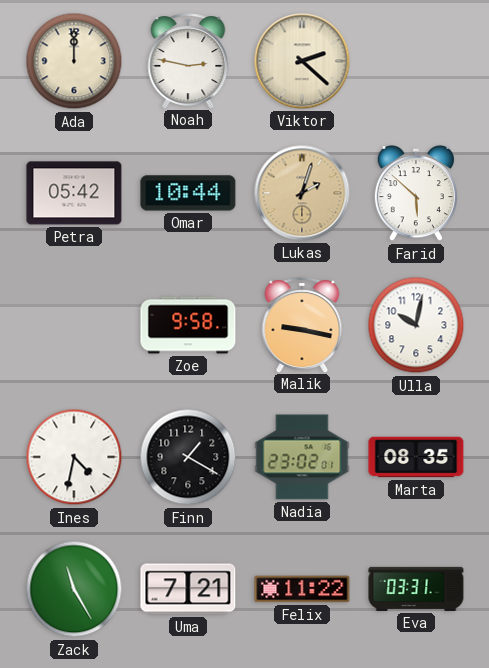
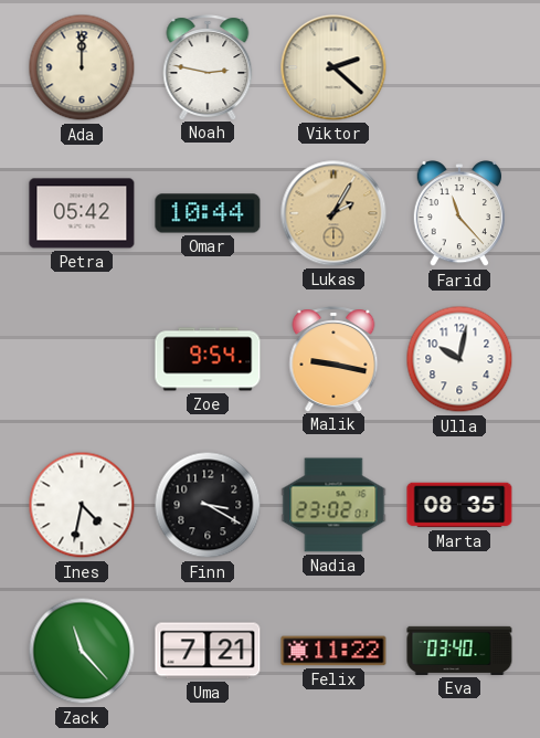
Lukas: 2:03 -> 2:05
Farid: 5:52 -> 11:23
Zoe: 9:58 -> 9:54
Finn: 1:20 -> 3:20
Zack: 11:25 -> 11:23
Eva: 03:31 -> 03:40
